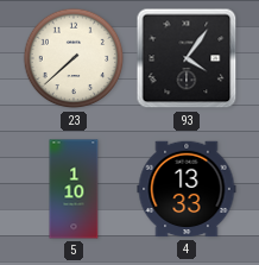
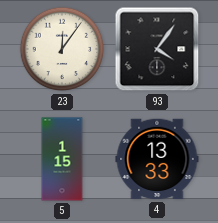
23: 7:38 -> 12:06
5: 1:10 -> 1:15
